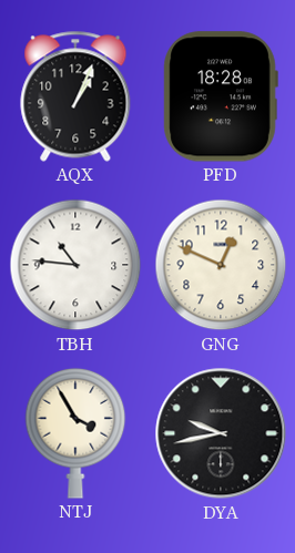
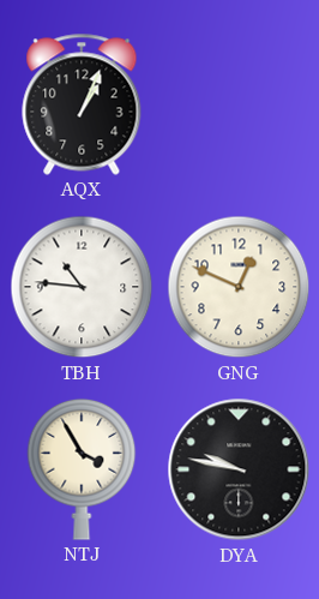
PFD: 18:28 -> none
DYA: 9:43 -> 9:47
